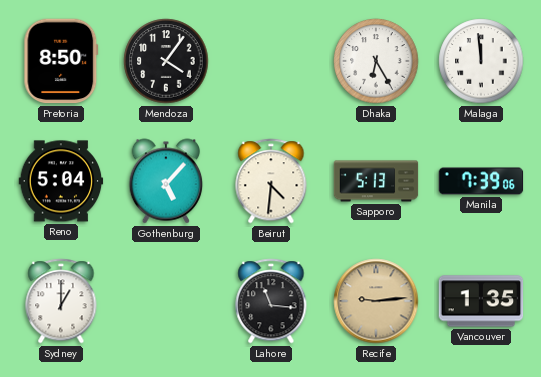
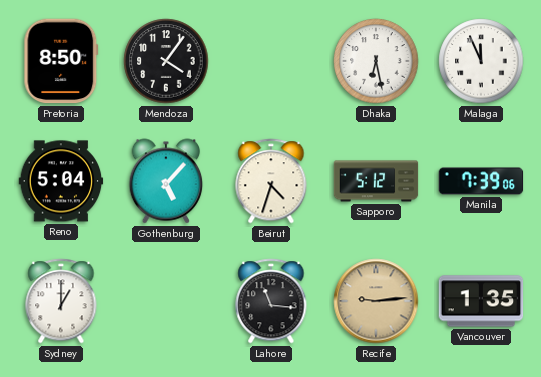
Dhaka: 6:25 -> 6:28
Malaga: 11:59 -> 11:56
Beirut: 4:31 -> 4:33
Sapporo: 5:13 -> 5:12
